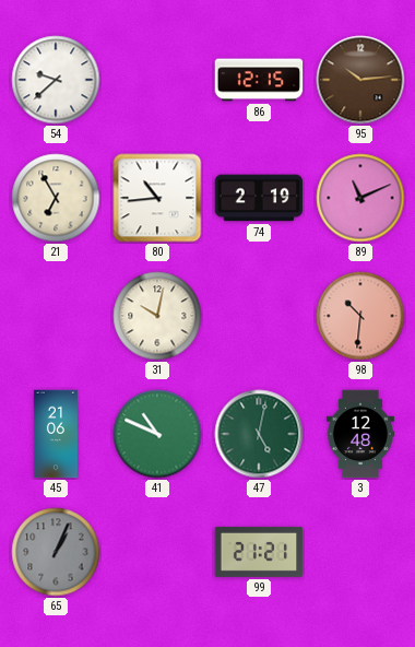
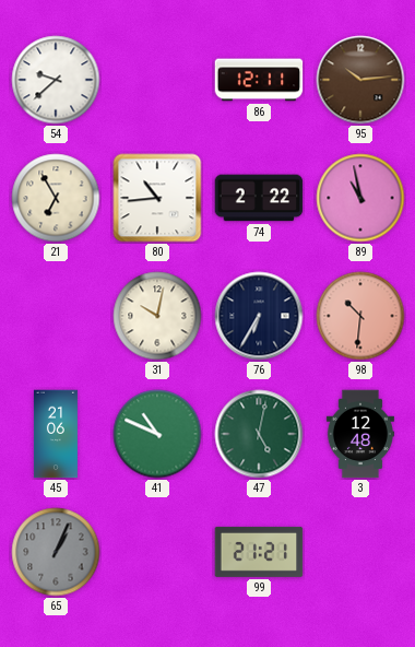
86: 12:15 -> 12:11
74: 2:19 -> 2:22
89: 11:11 -> 10:58
76: none -> 6:35
